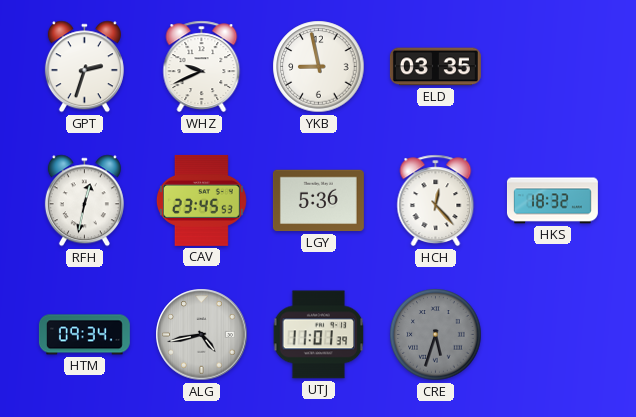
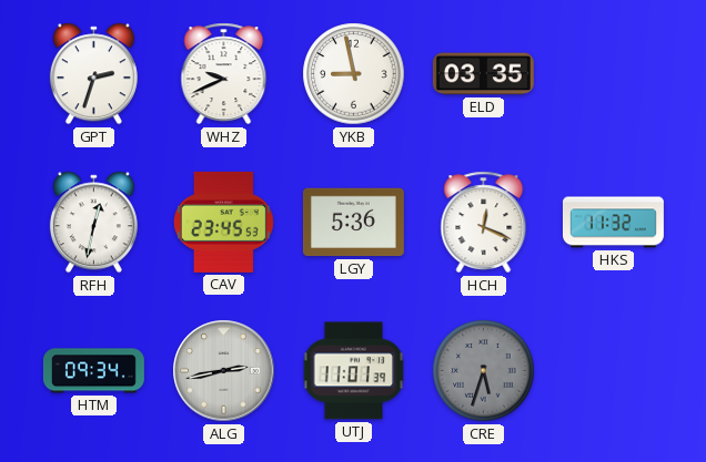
HCH: 12:23 -> 12:19
HKS: 18:32 -> 11:32
ALG: 4:43 -> 2:43
